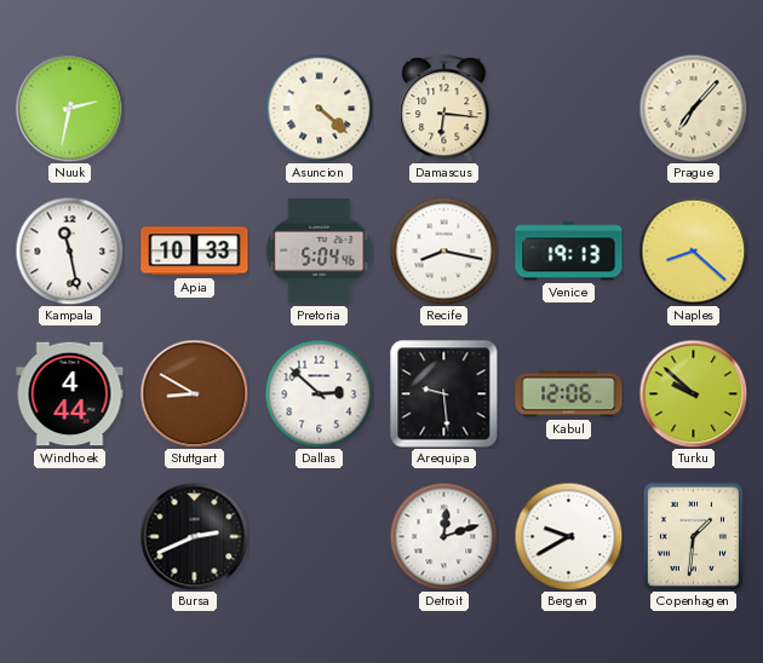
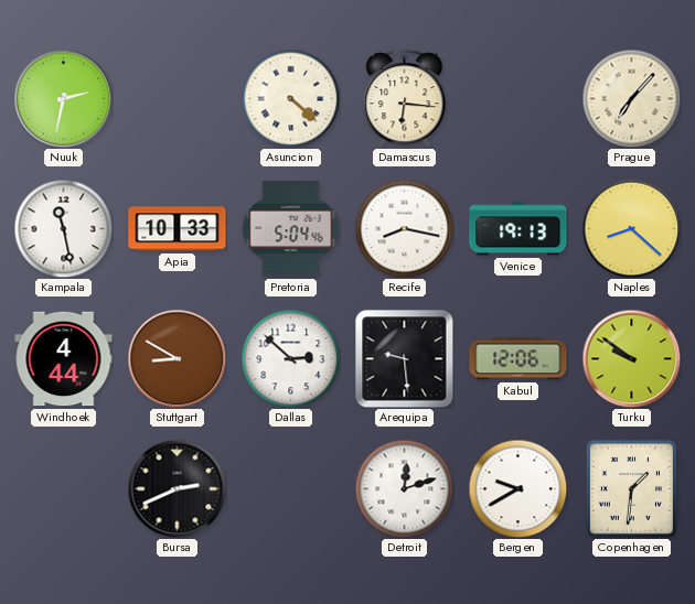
Turku: 9:52 -> 9:51
